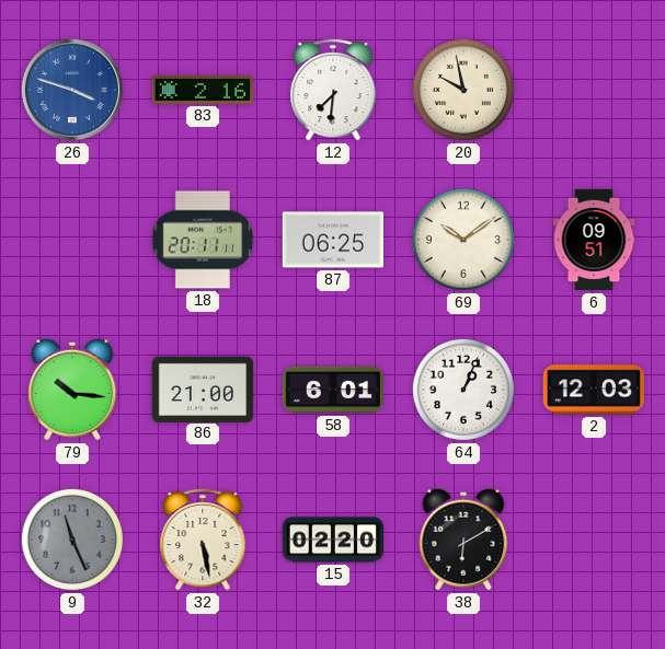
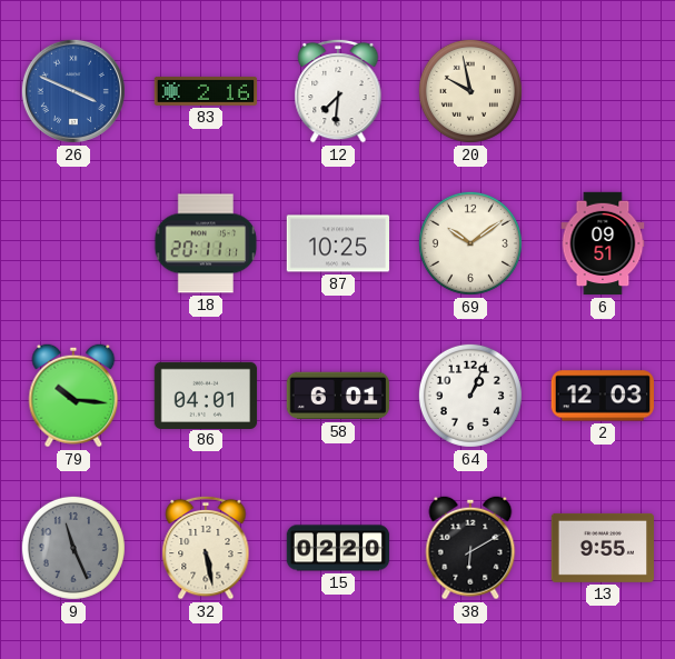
26: 3:48 -> 3:49
87: 06:25 -> 10:25
86: 21:00 -> 04:01
13: none -> 9:55
